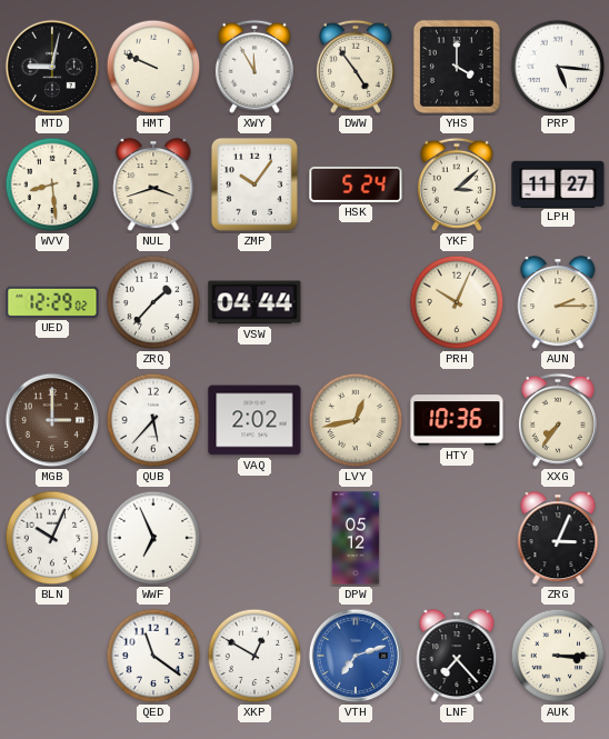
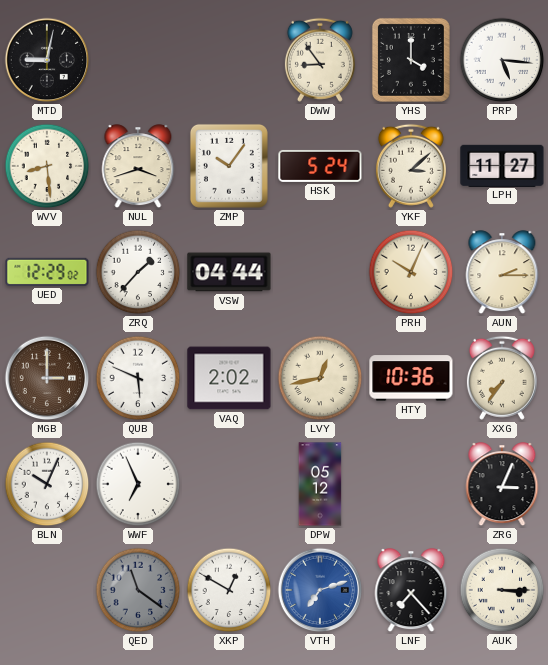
HMT: 9:49 -> none
XWY: 11:55 -> none
DWW: 4:54 -> 8:54
QUB: 5:37 -> 5:49
QED dial: white -> grey
